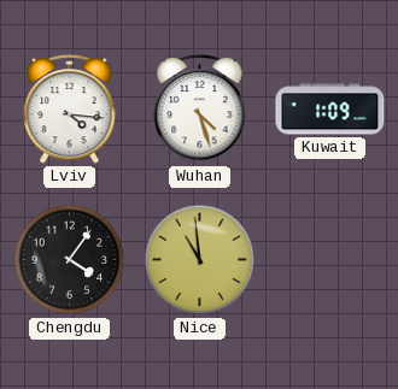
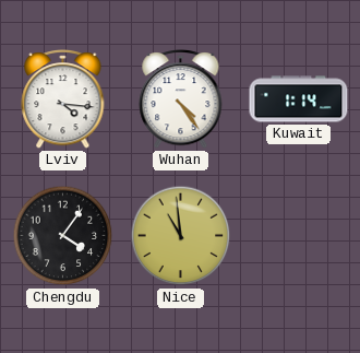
Wuhan: 4:27 -> 4:24
Kuwait: 1:09 -> 1:14
